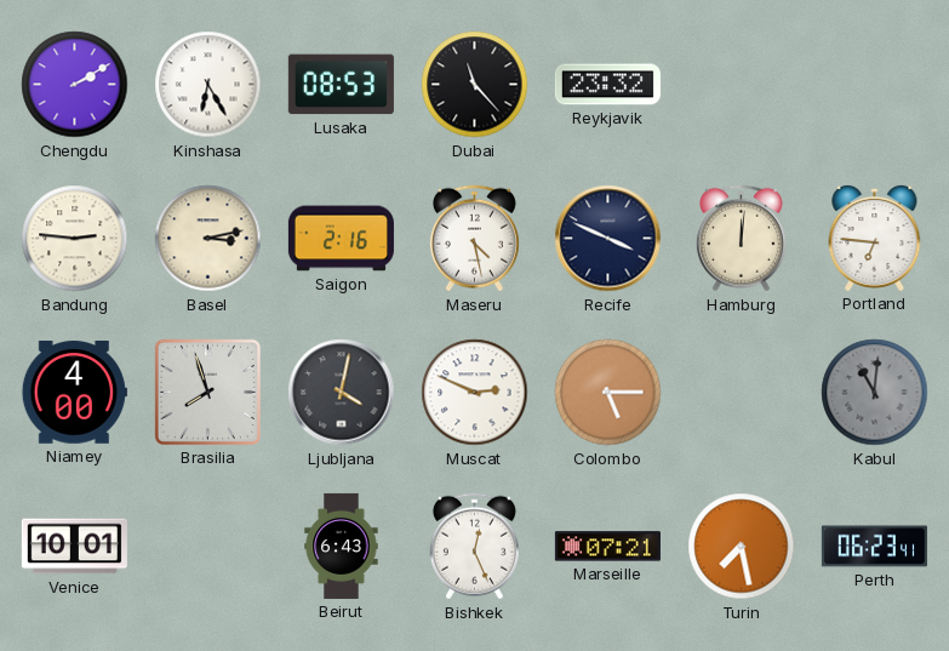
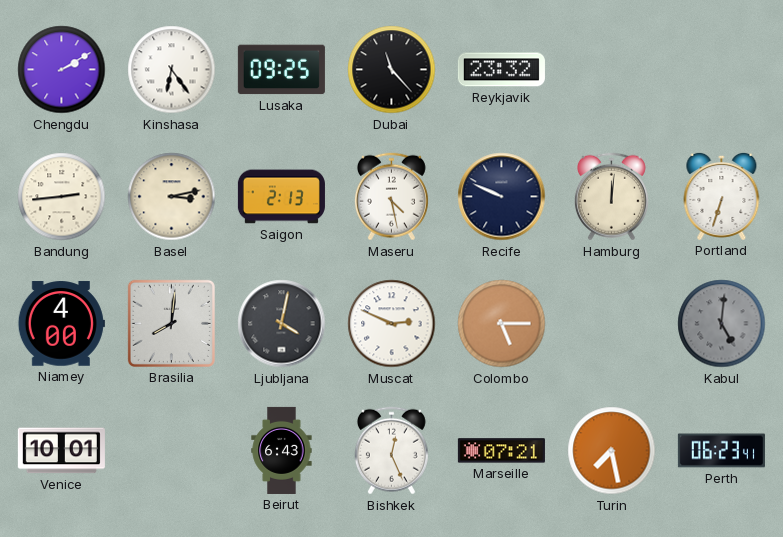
Kinshasa: 6:25 -> 6:24
Lusaka: 08:53 -> 09:25
Bandung: 2:46 -> 2:44
Saigon: 2:16 -> 2:13
Recife: 3:49 -> 9:49
Portland: 6:46 -> 6:33
Brasilia: 7:57 -> 8:01
Kabul: 11:01 -> 5:01
